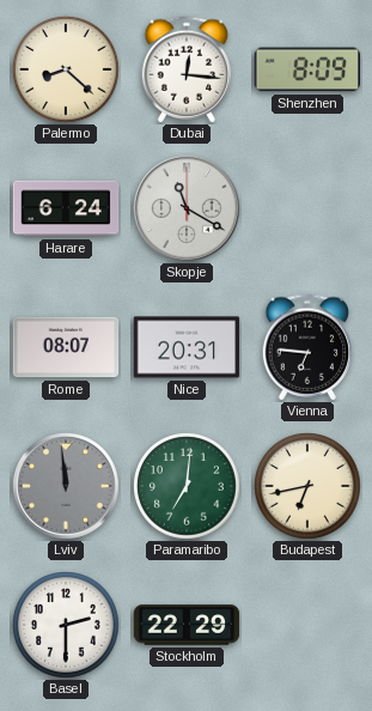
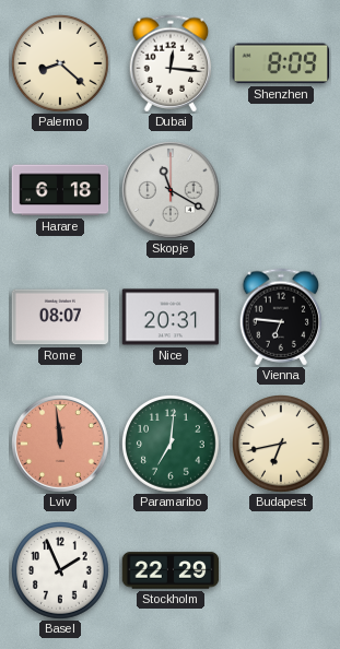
Harare: 6:24 -> 6:18
Lviv dial: grey -> salmon
Basel: 2:30 -> 1:56
